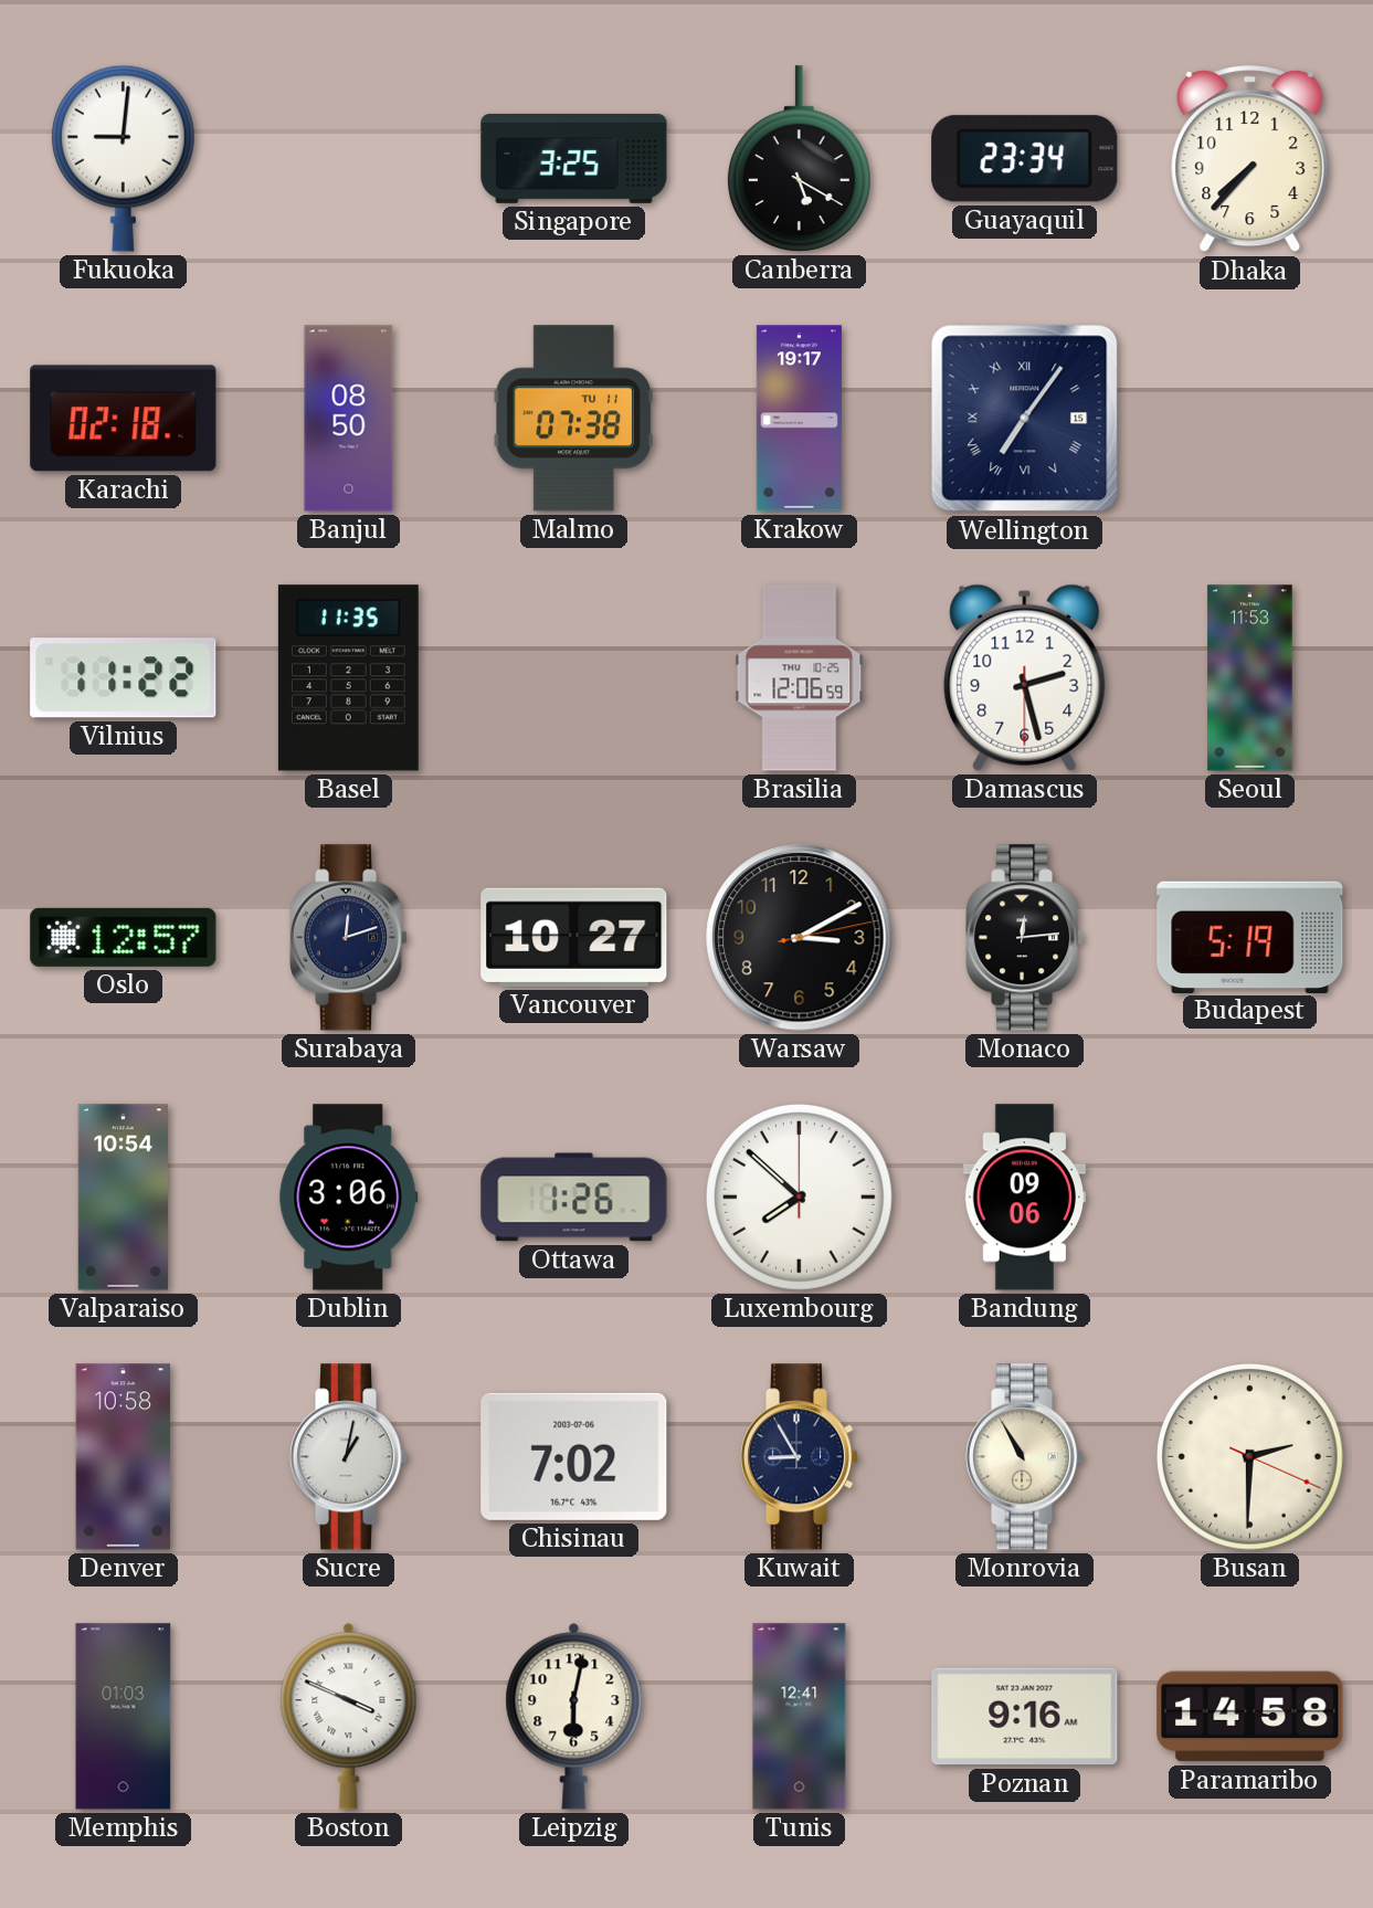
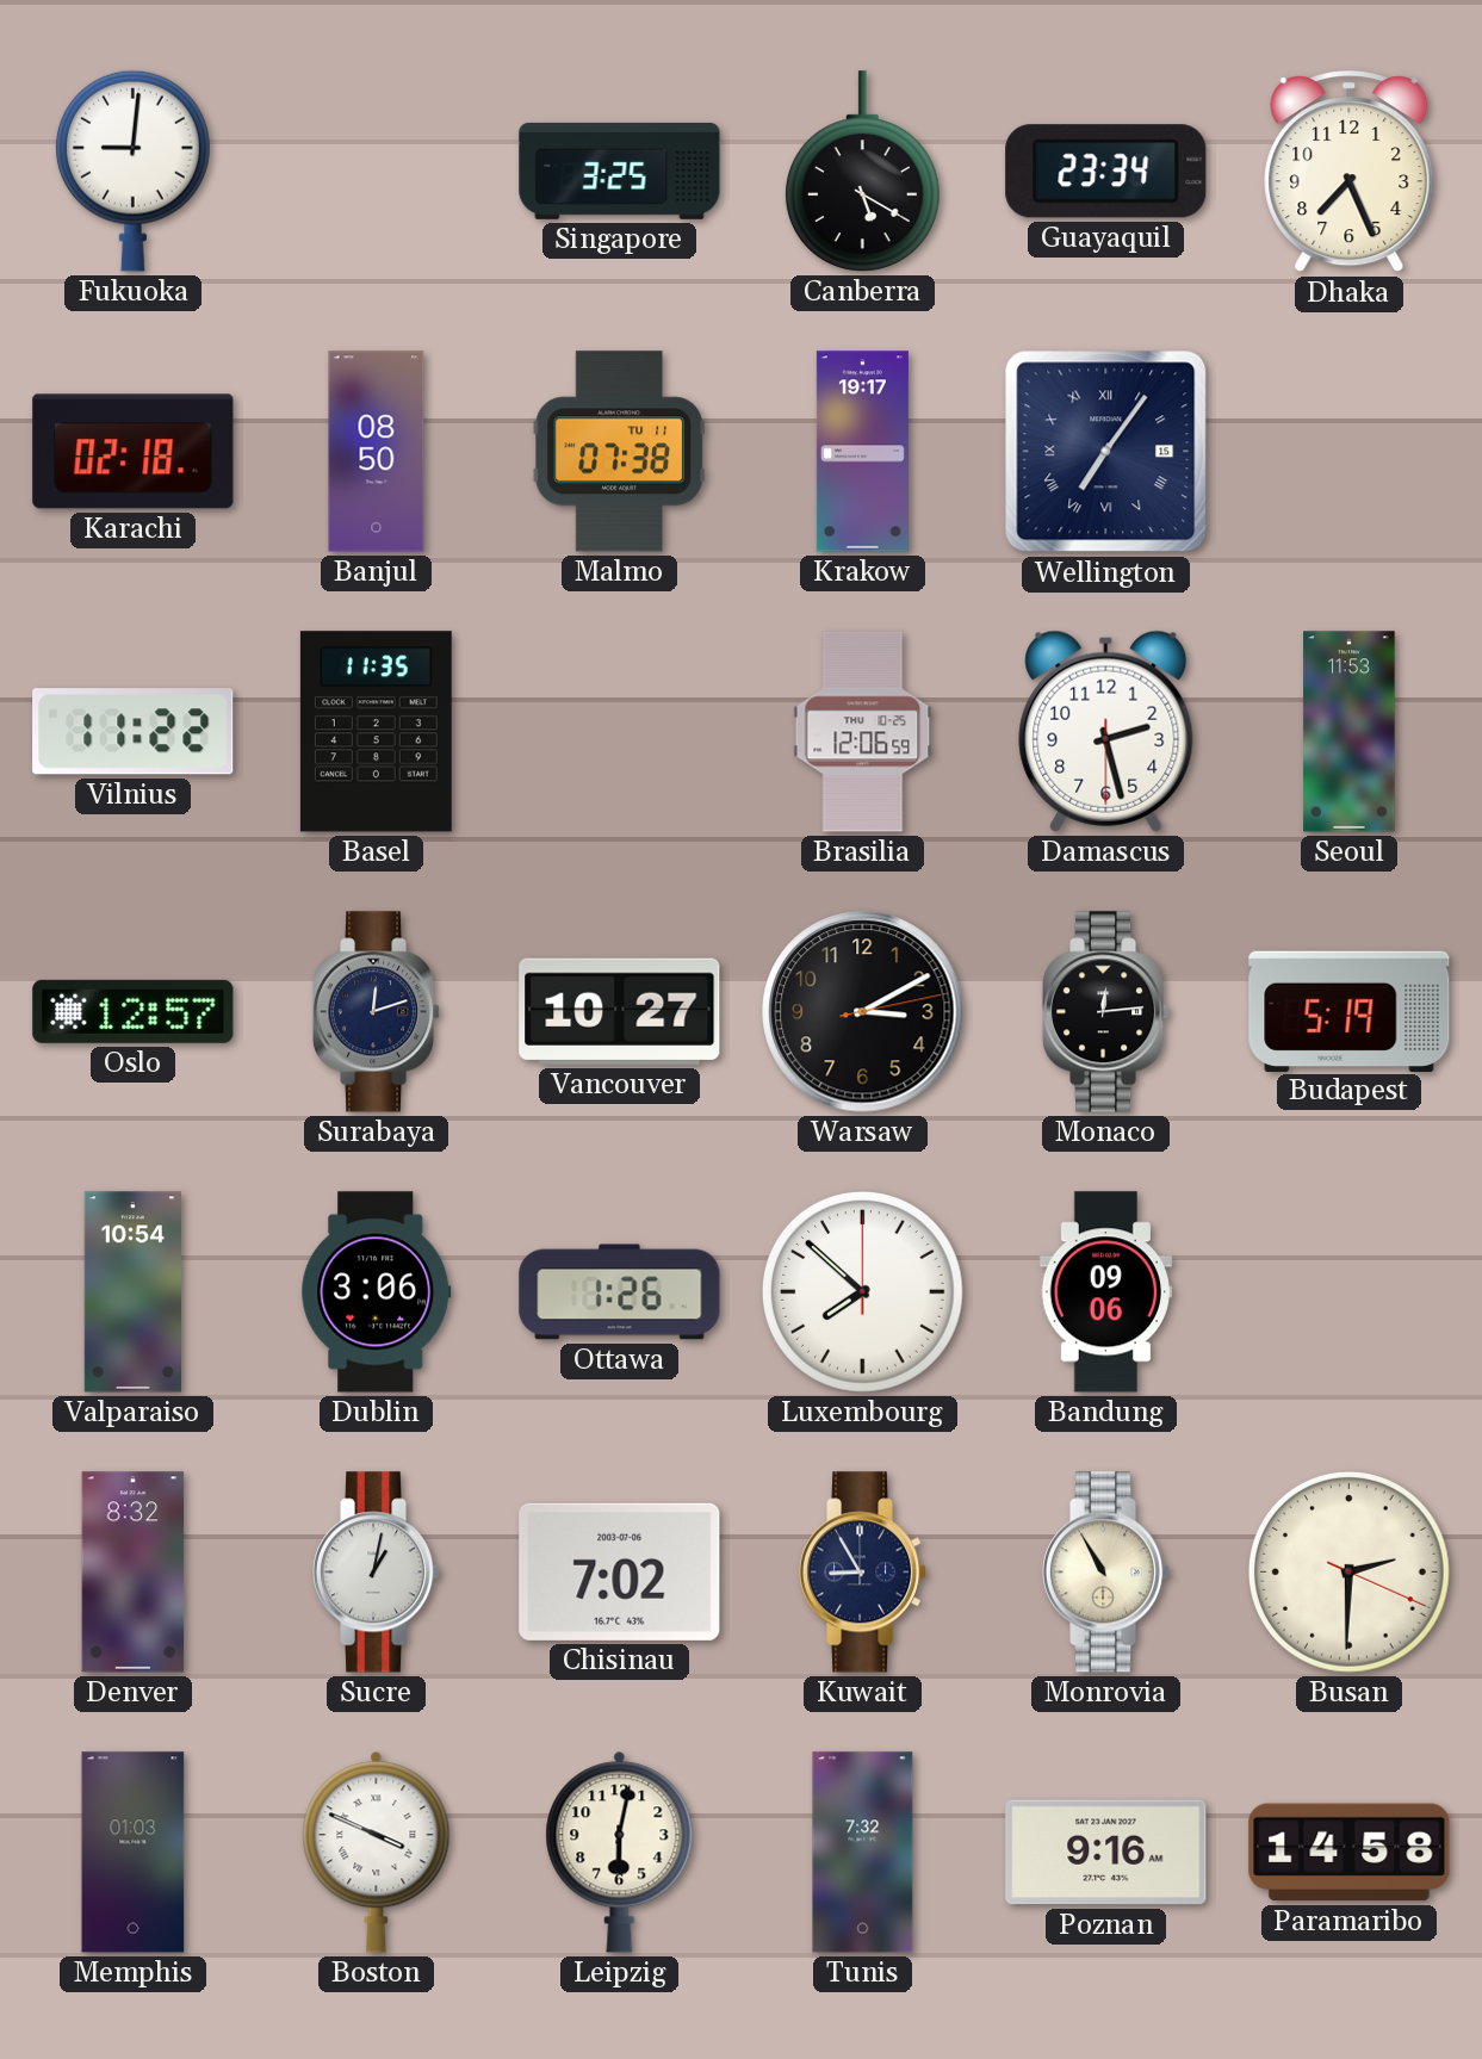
Dhaka: 7:37 -> 7:26
Denver: 10:58 -> 8:32
Tunis: 12:41 -> 7:32
